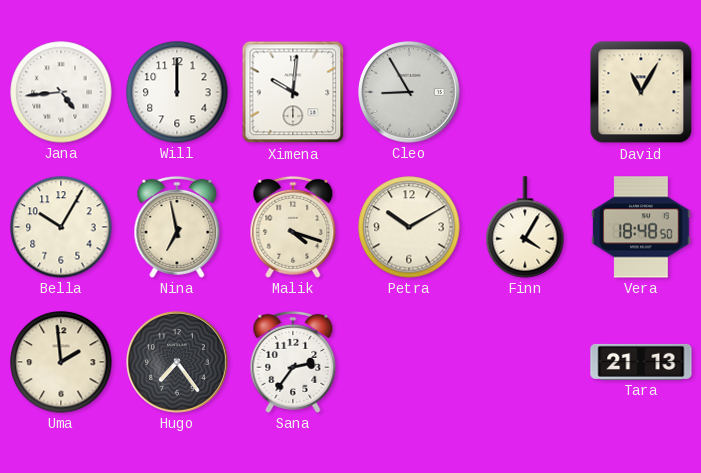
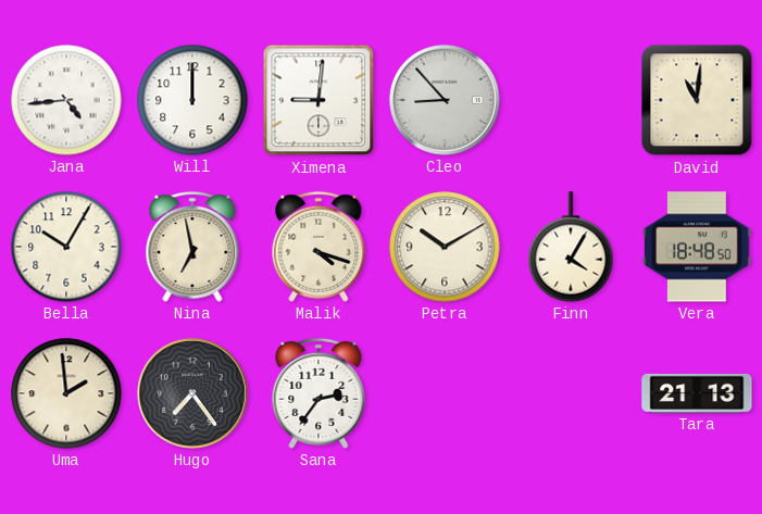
Ximena: 10:01 -> 9:01
Cleo: 8:55 -> 8:53
David: 11:05 -> 11:01
